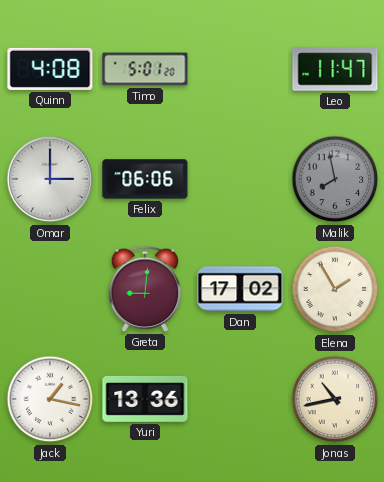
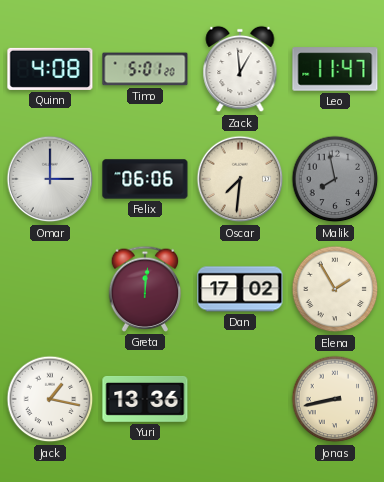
Zack: none -> 12:59
Oscar: none -> 7:31
Greta: 9:01 -> 12:01
Jonas: 10:43 -> 8:43
